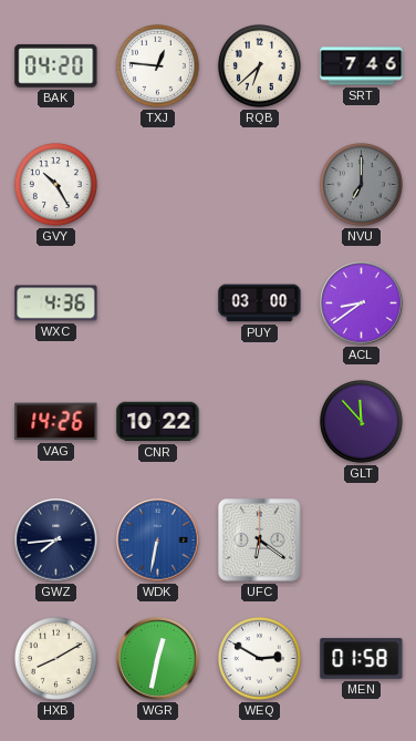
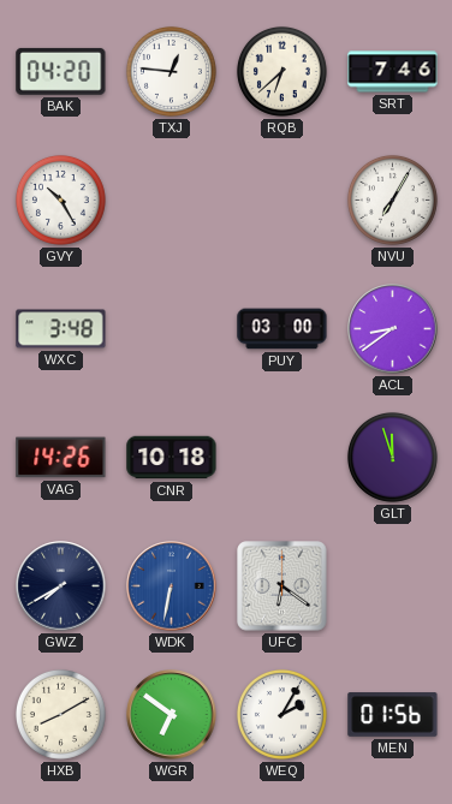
NVU: 7:00 -> 7:05
NVU dial: grey -> white
WXC: 4:36 -> 3:48
CNR: 10:22 -> 10:18
GLT: 11:53 -> 11:57
GWZ: 7:44 -> 7:40
WGR: 12:32 -> 6:51
WEQ: 2:50 -> 2:05
MEN: 01:58 -> 01:56
